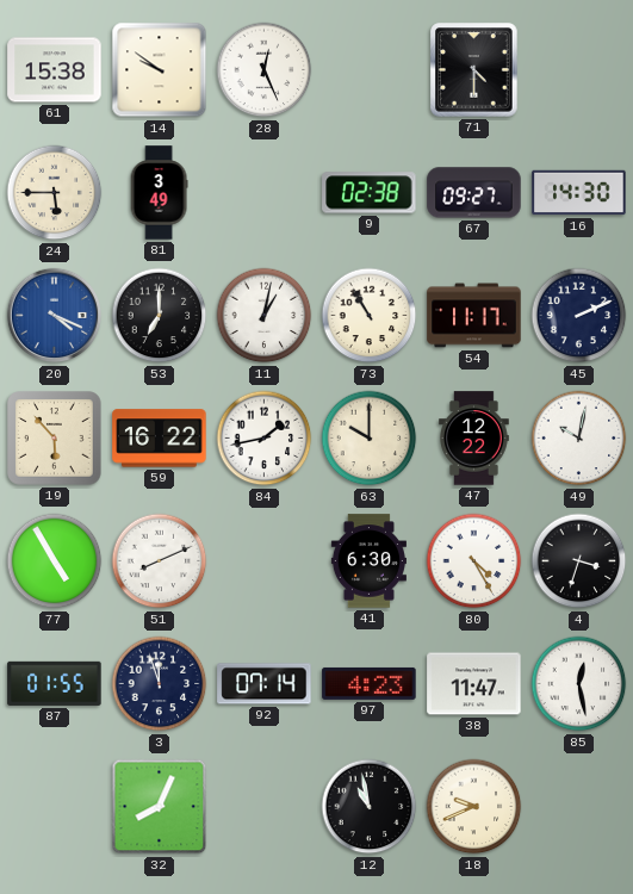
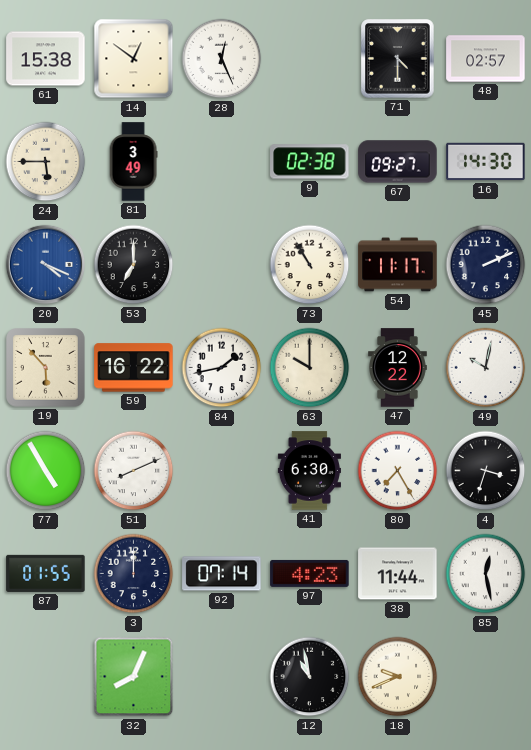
14: 9:51 -> 12:51
48: none -> 02:57
11: 1:02 -> none
80: 4:25 -> 7:25
3: 11:57 -> 12:00
38: 11:47 -> 11:44
